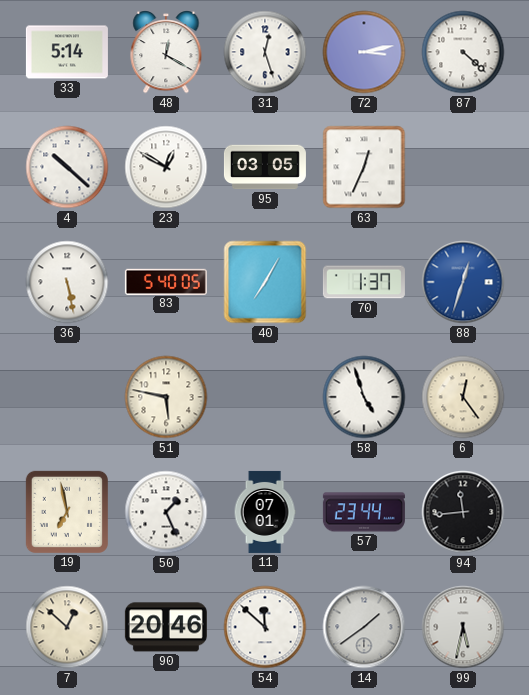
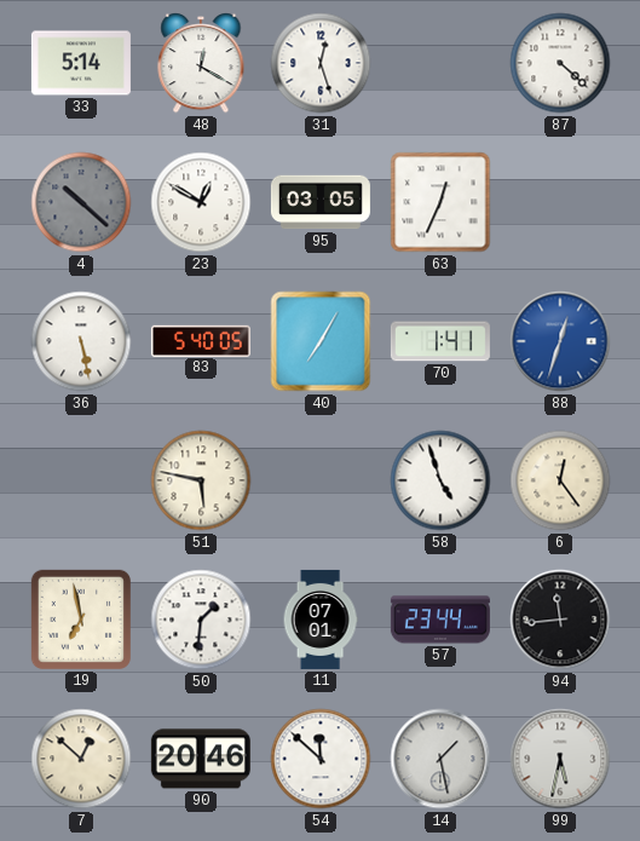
72: 3:13 -> none
4 dial: white -> grey
70: 1:37 -> 1:41
50: 1:26 -> 1:31
14: 1:39 -> 1:28
